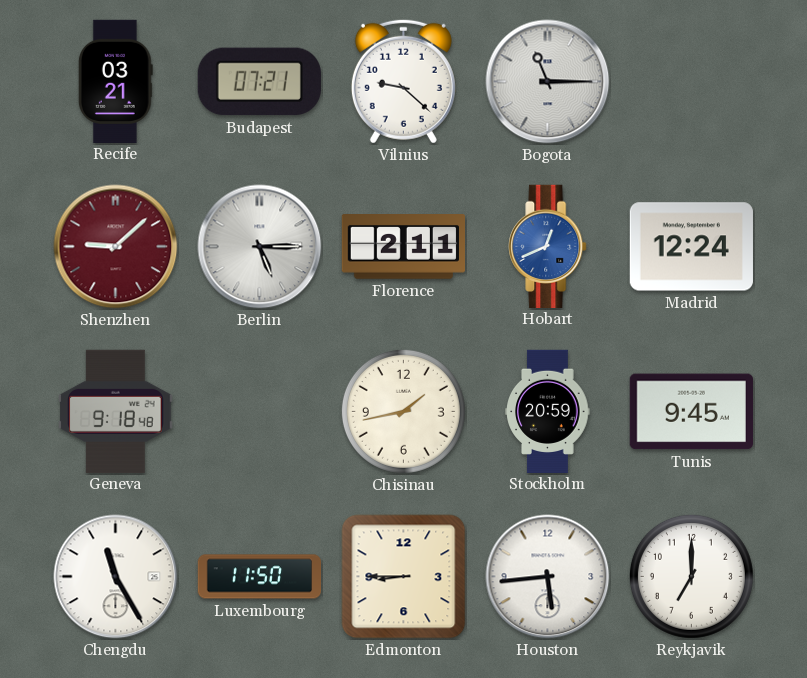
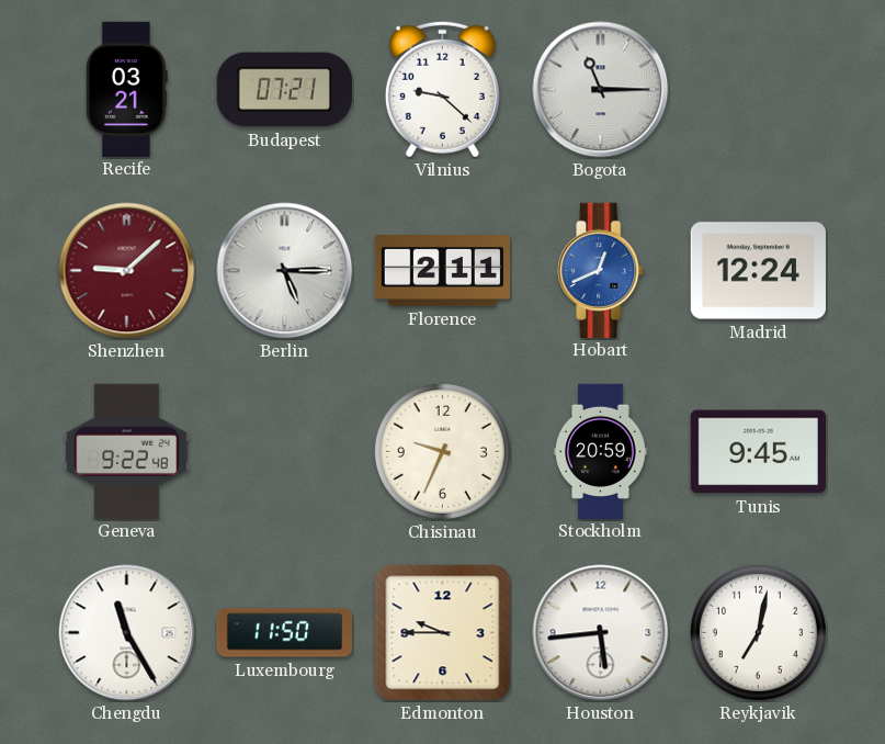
Geneva: 9:18 -> 9:22
Chisinau: 1:43 -> 9:34
Edmonton: 8:45 -> 9:45
Reykjavik: 7:00 -> 7:02
